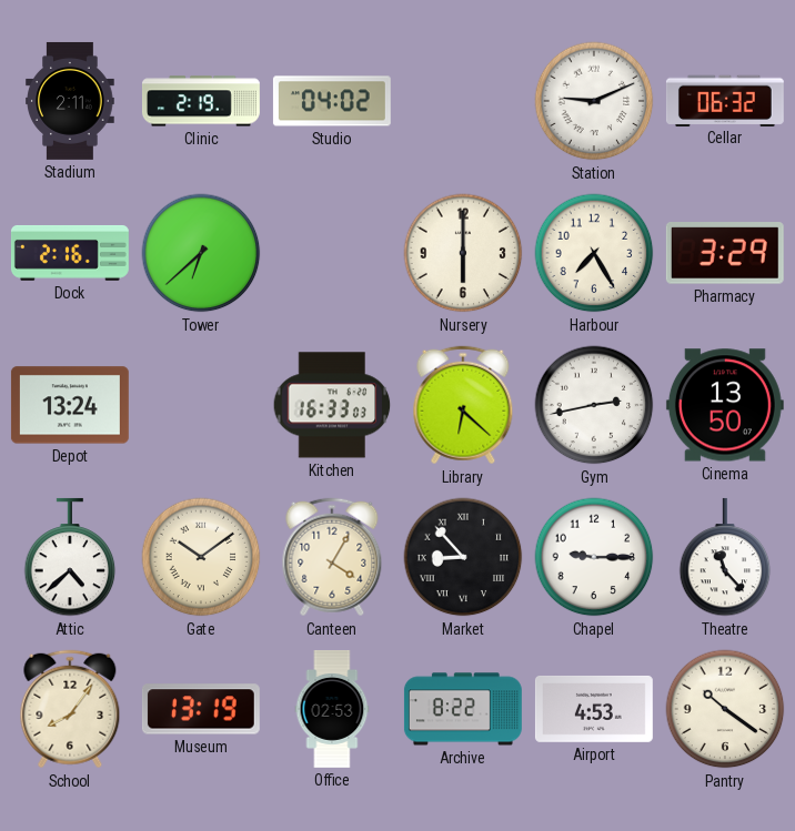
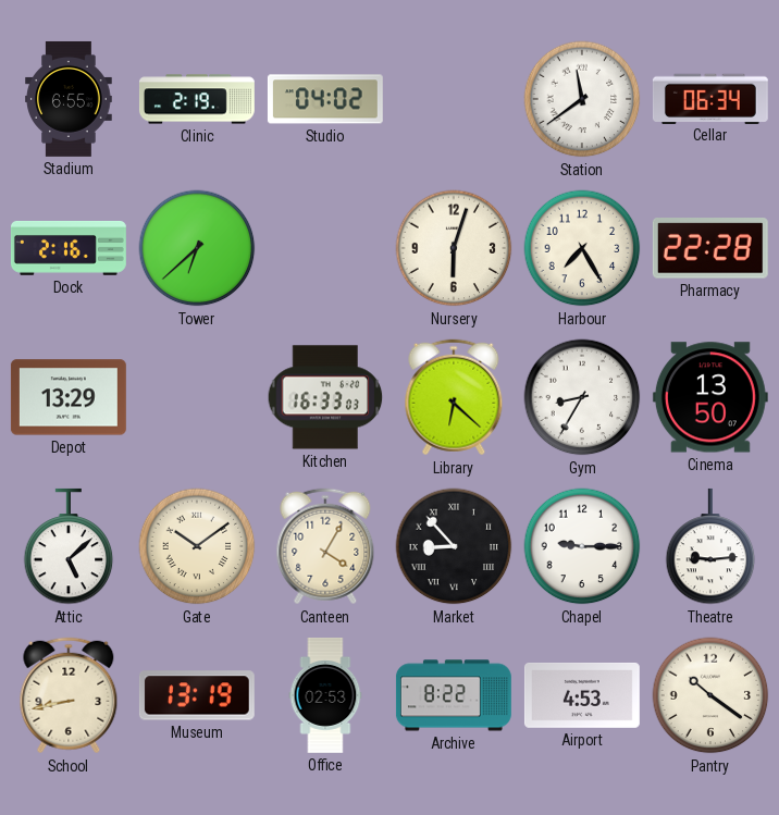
Stadium: 2:11 -> 6:55
Station: 9:11 -> 11:39
Cellar: 06:32 -> 06:34
Nursery: 6:00 -> 6:03
Pharmacy: 3:29 -> 22:28
Depot: 13:24 -> 13:29
Gym: 2:43 -> 8:35
Attic: 4:38 -> 5:08
Theatre: 11:23 -> 9:14
School: 8:06 -> 8:43
